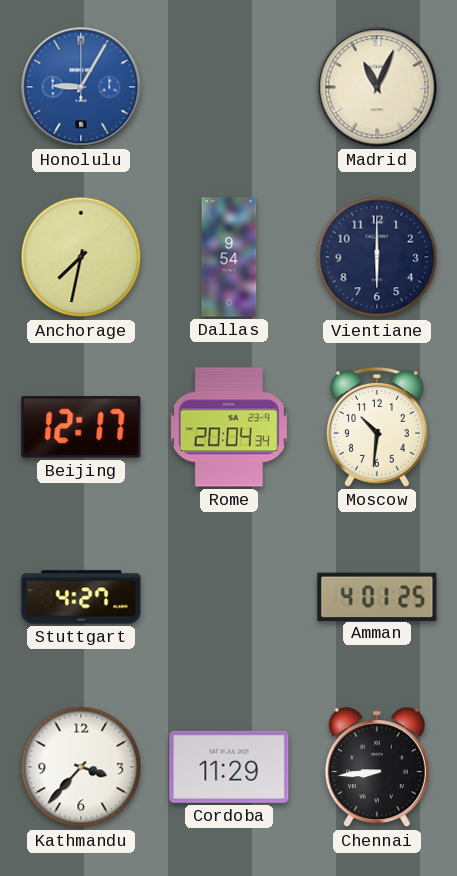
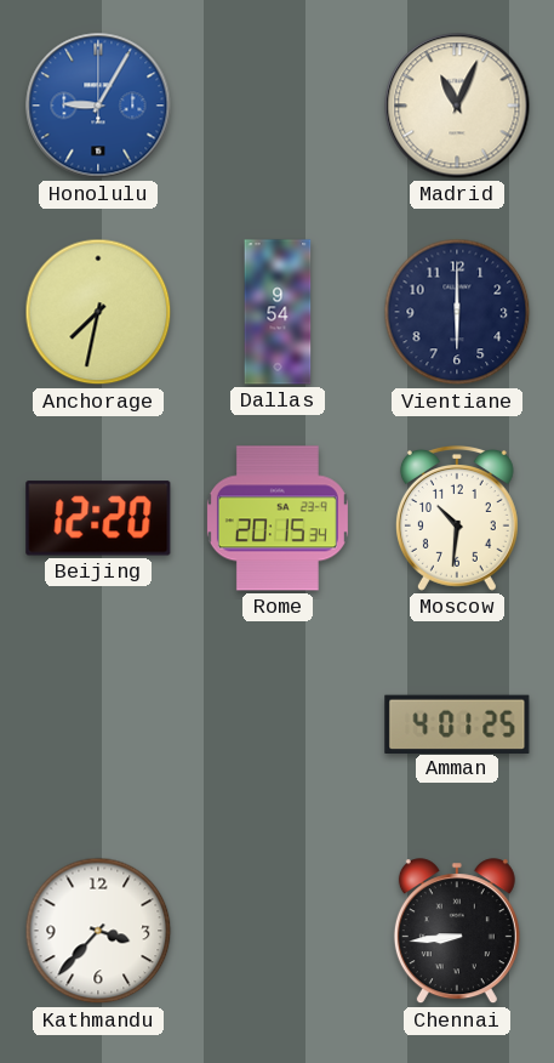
Beijing: 12:17 -> 12:20
Rome: 20:04 -> 20:15
Stuttgart: 4:27 -> none
Cordoba: 11:29 -> none
